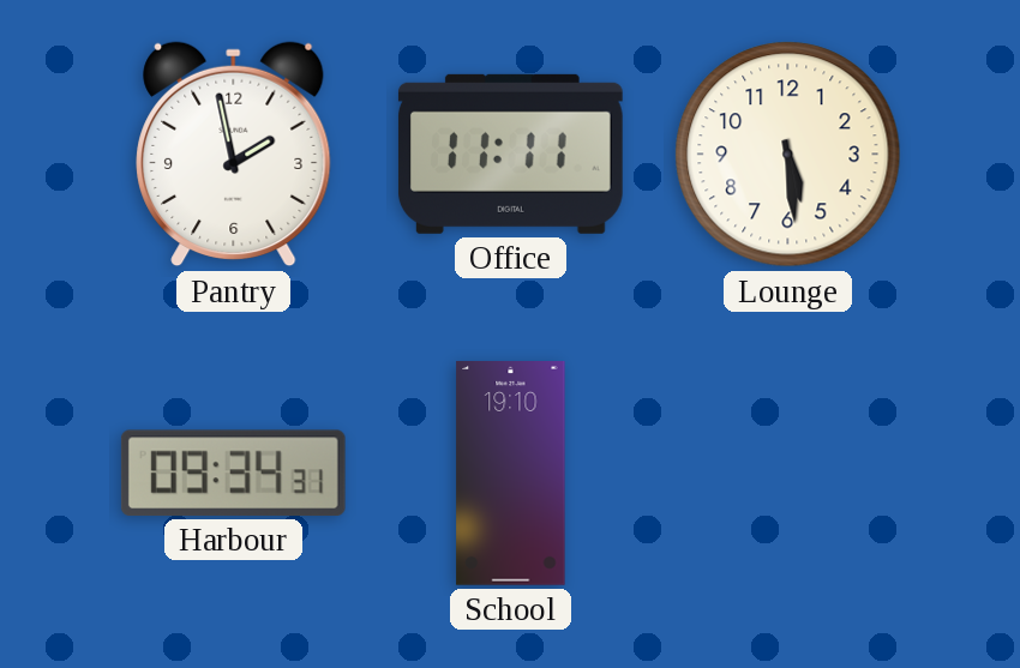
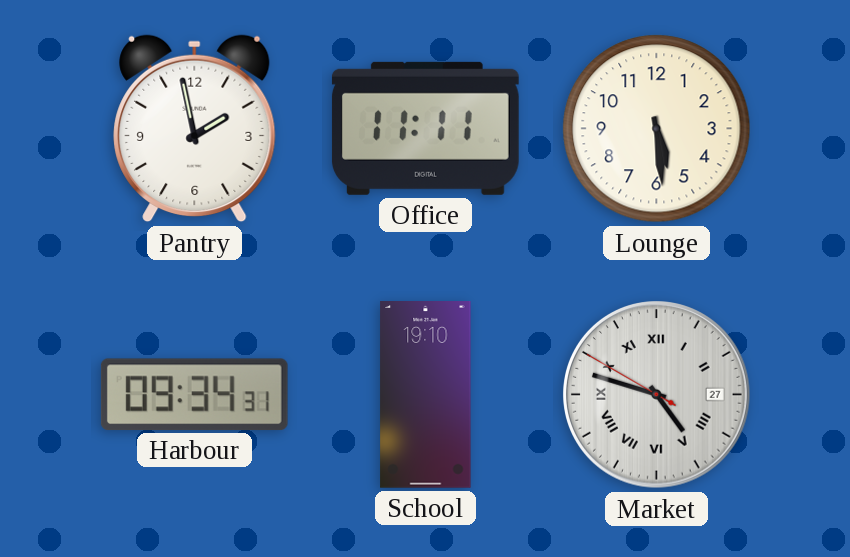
Market: none -> 4:47
